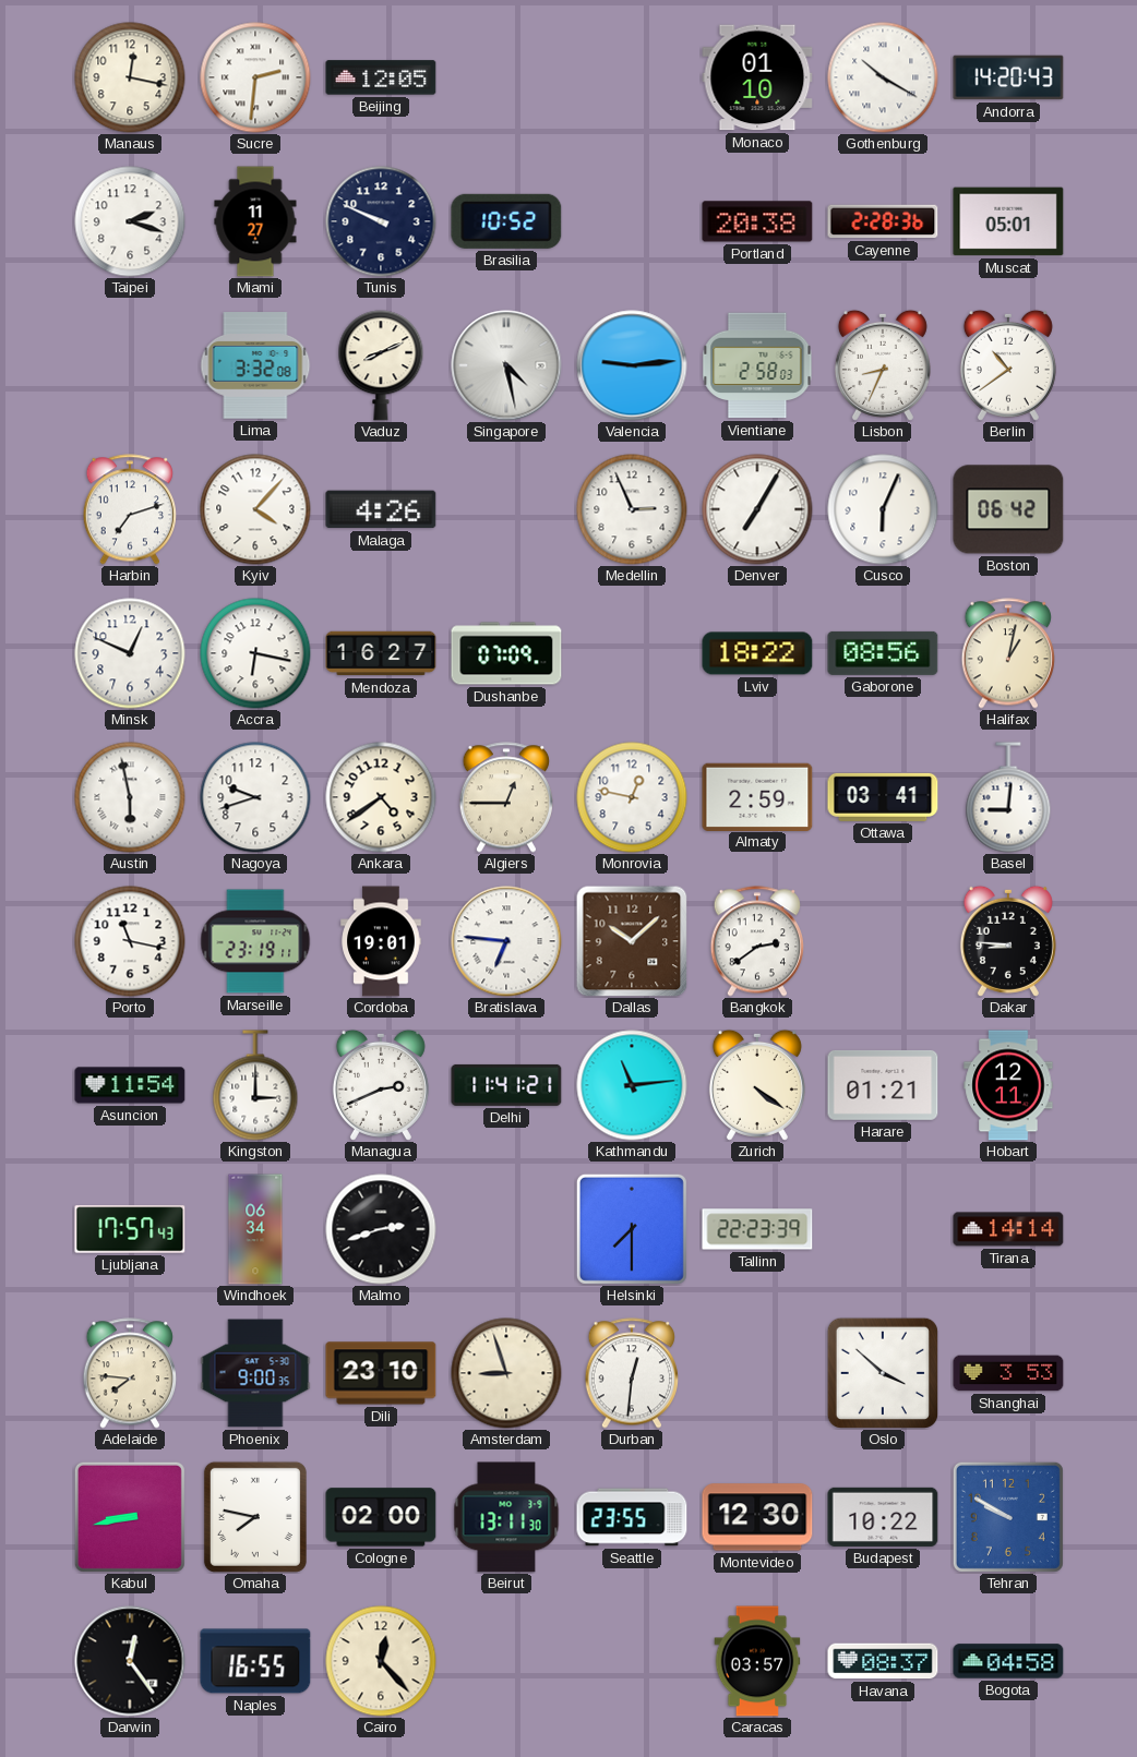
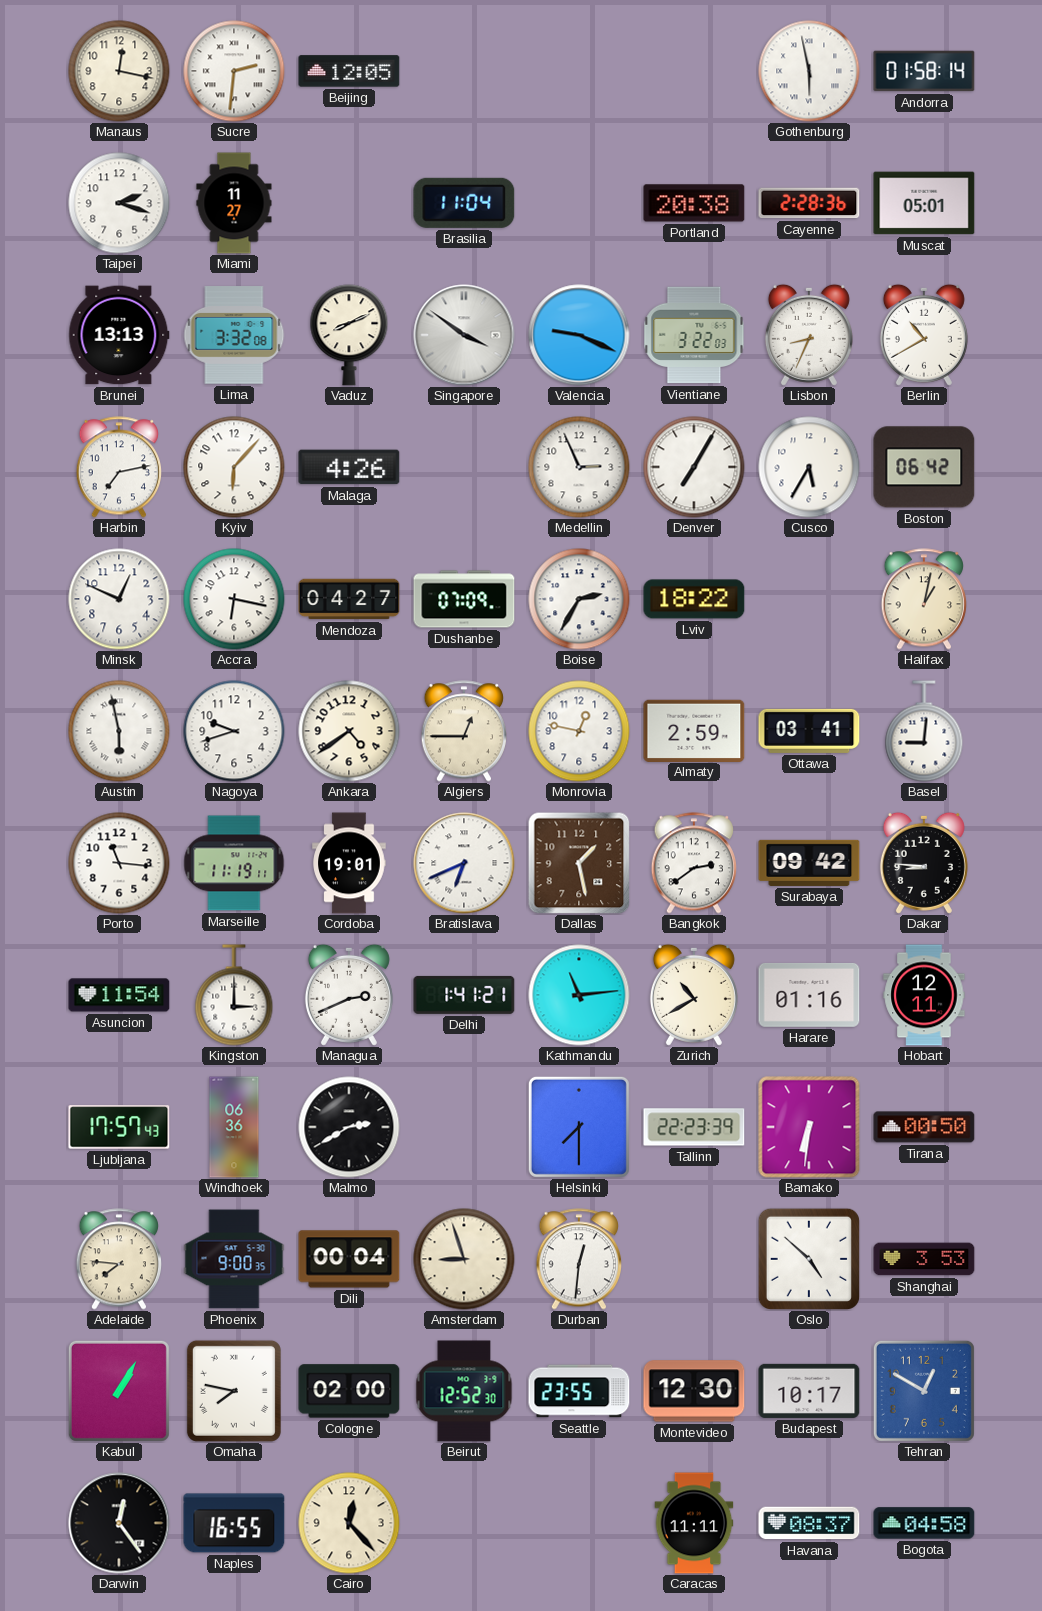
Monaco: 01:10 -> none
Gothenburg: 10:20 -> 5:58
Andorra: 14:20 -> 01:58
Tunis: 9:49 -> none
Brasilia: 10:52 -> 11:04
Brunei: none -> 13:13
Singapore: 4:28 -> 3:51
Valencia: 9:14 -> 9:19
Vientiane: 2:58 -> 3:22
Berlin: 10:39 -> 10:40
Harbin: 7:12 -> 7:13
Kyiv: 4:07 -> 6:07
Cusco: 6:04 -> 5:35
Mendoza: 16:27 -> 04:27
Boise: none -> 2:35
Gaborone: 08:56 -> none
Porto: 11:17 -> 11:16
Marseille: 23:19 -> 11:19
Bratislava: 6:46 -> 6:41
Dallas: 10:08 -> 1:28
Surabaya: none -> 09:42
Delhi: 11:41 -> 1:41
Zurich: 4:21 -> 10:40
Harare: 01:21 -> 01:16
Windhoek: 06:34 -> 06:36
Malmo: 2:42 -> 2:40
Bamako: none -> 6:31
Tirana: 14:14 -> 00:50
Dili: 23:10 -> 00:04
Oslo: 3:52 -> 4:52
Kabul: 8:43 -> 1:05
Beirut: 13:11 -> 12:52
Budapest: 10:22 -> 10:17
Tehran: 9:50 -> 12:50
Caracas: 03:57 -> 11:11
